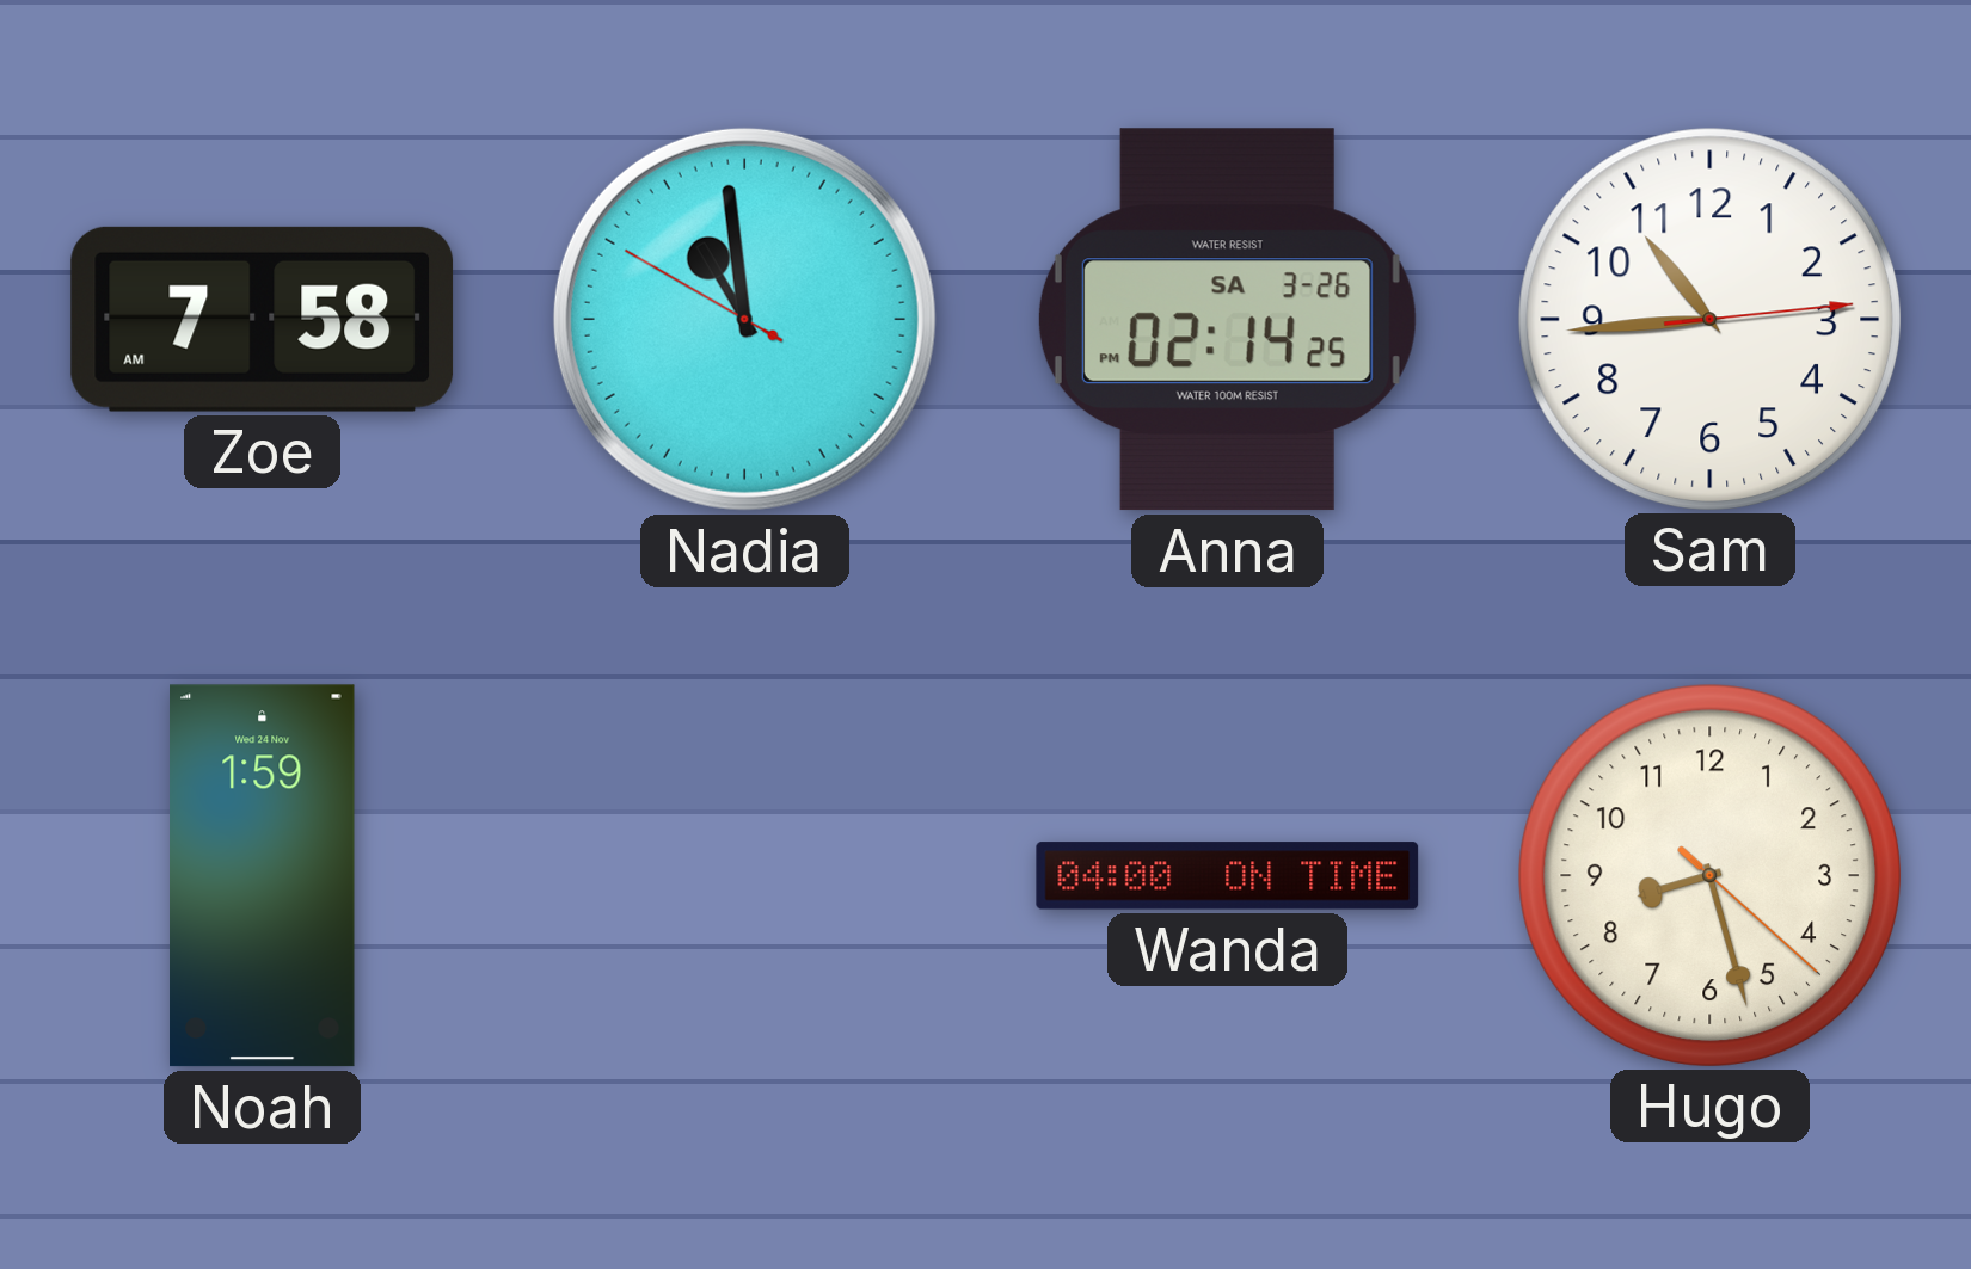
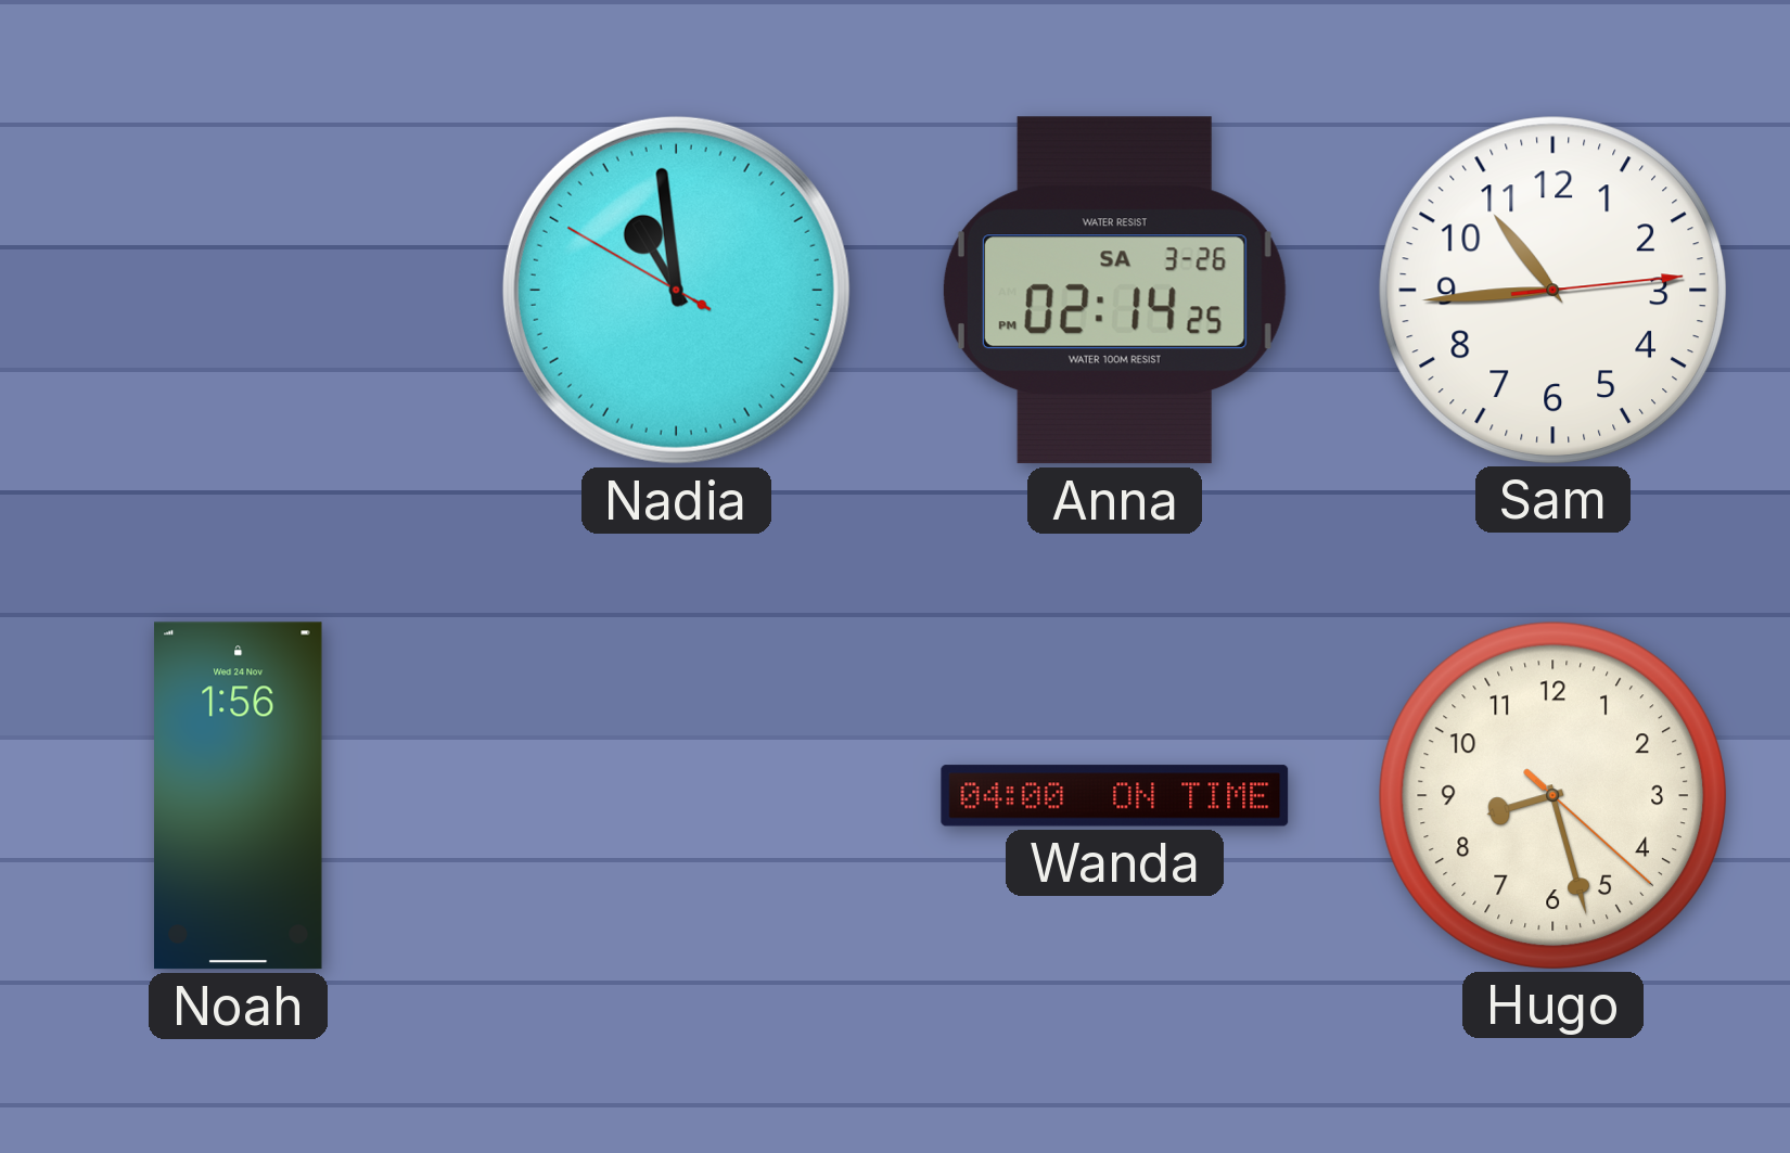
Zoe: 7:58 -> none
Noah: 1:59 -> 1:56
